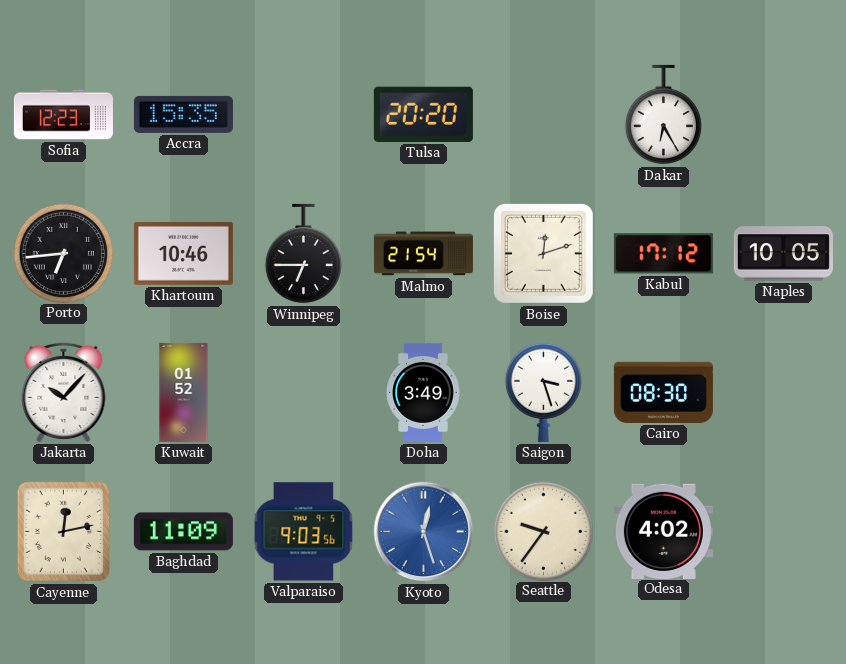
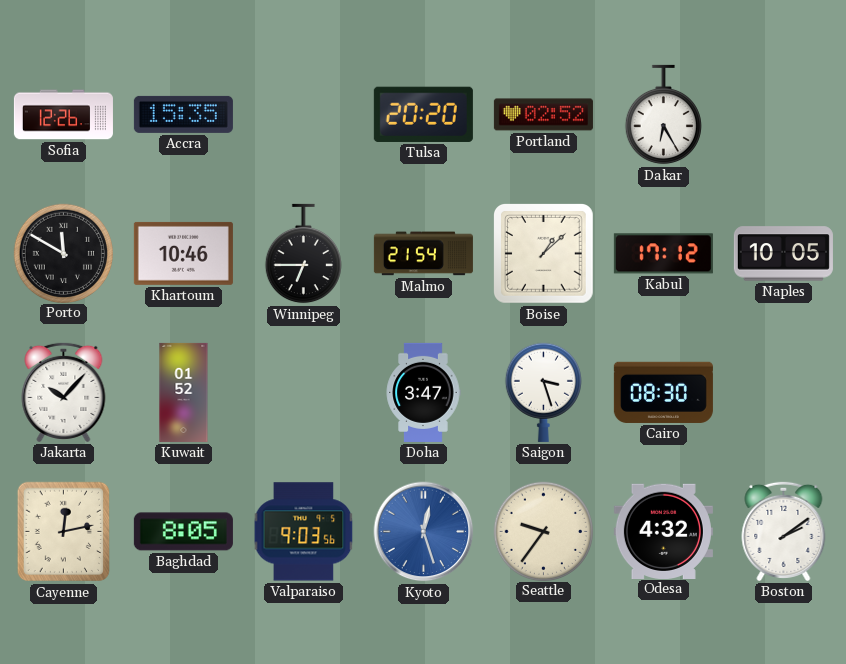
Sofia: 12:23 -> 12:26
Portland: none -> 02:52
Porto: 6:44 -> 11:50
Boise: 12:12 -> 1:08
Doha: 3:49 -> 3:47
Baghdad: 11:09 -> 8:05
Odesa: 4:02 -> 4:32
Boston: none -> 2:09
